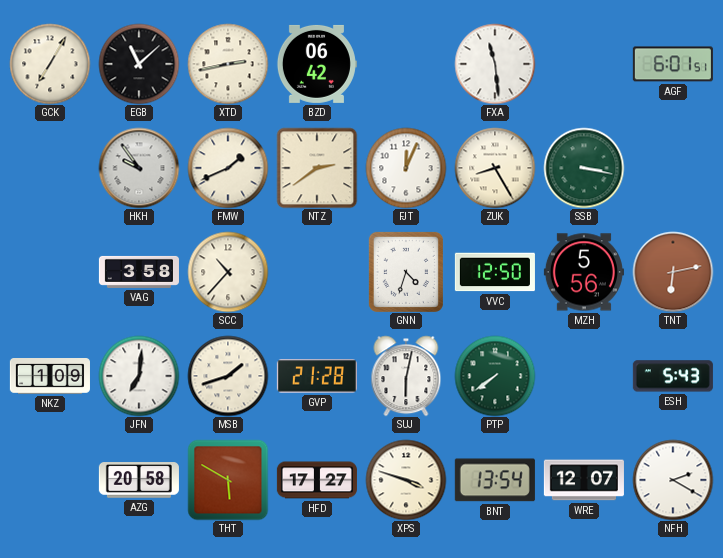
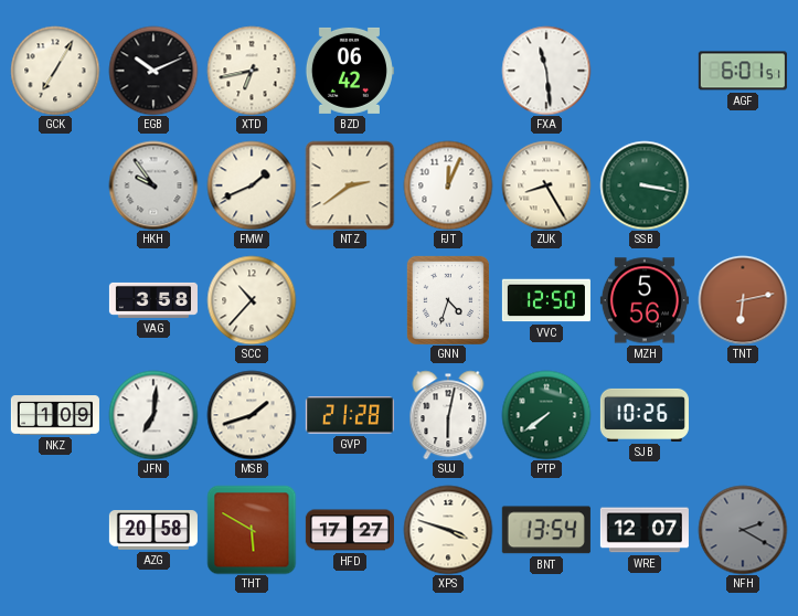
EGB: 11:08 -> 10:11
XTD: 2:43 -> 6:43
SJB: none -> 10:26
ESH: 5:43 -> none
NFH dial: white -> grey
